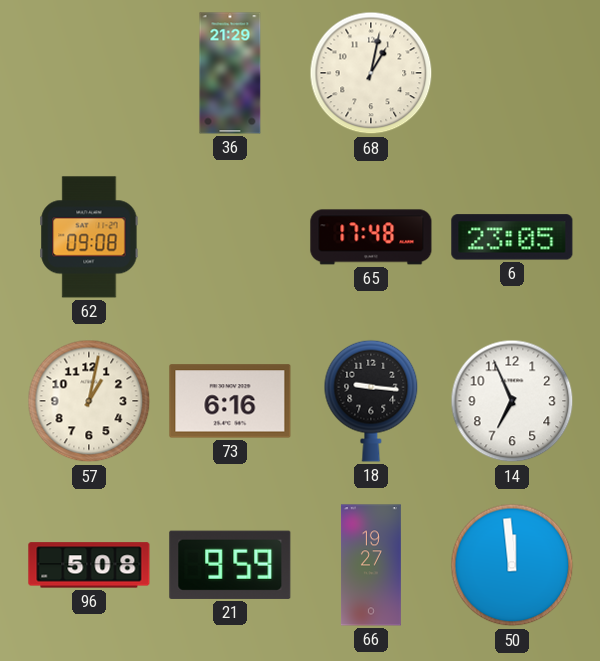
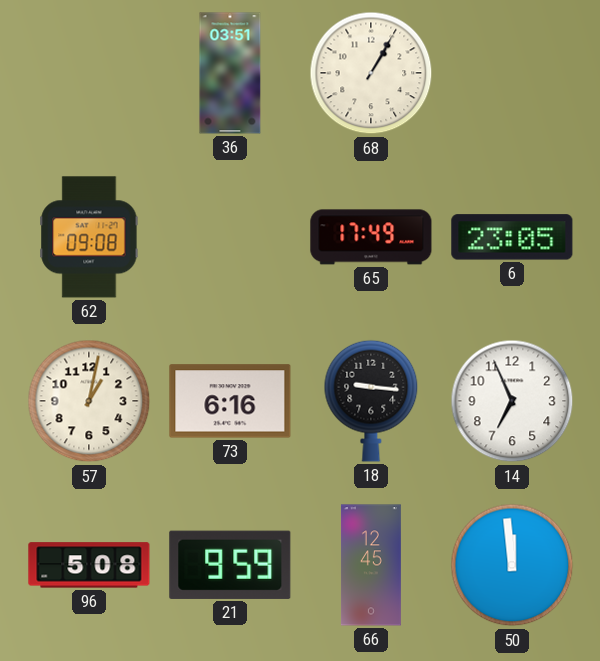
36: 21:29 -> 03:51
68: 1:02 -> 1:05
65: 17:48 -> 17:49
66: 19:27 -> 12:45
